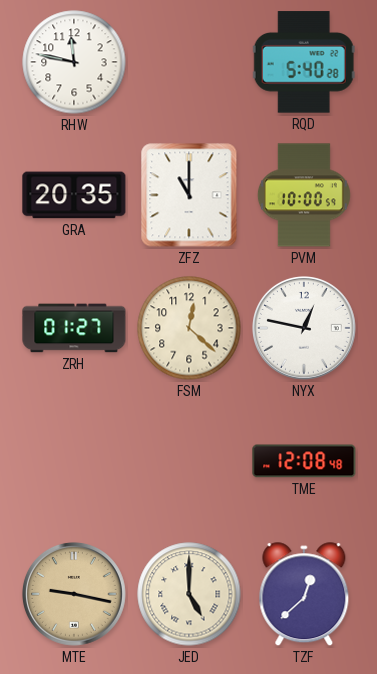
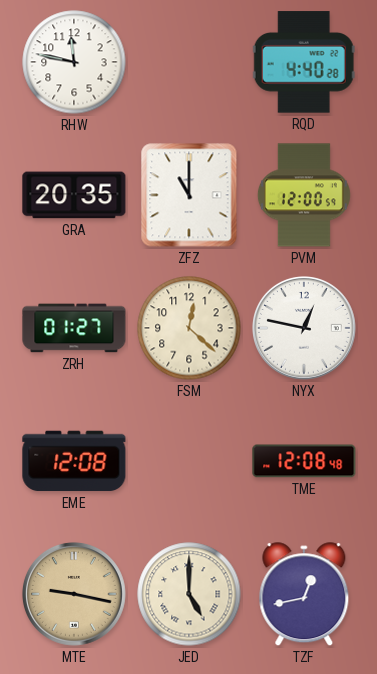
RQD: 5:40 -> 4:40
PVM: 10:00 -> 12:00
EME: none -> 12:08
TZF: 12:38 -> 12:43
